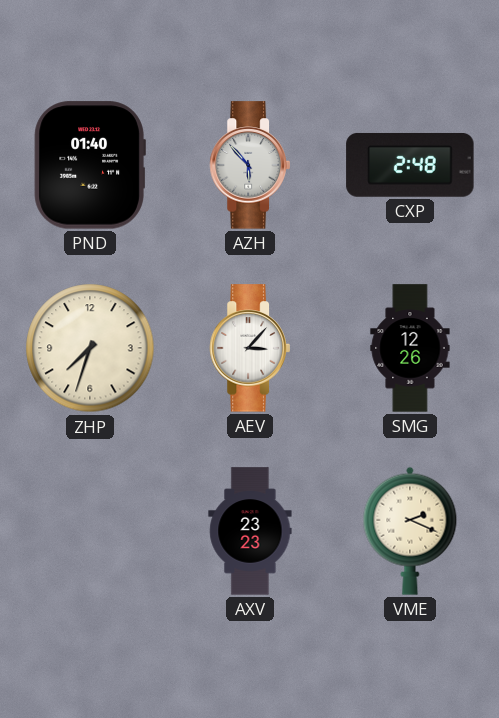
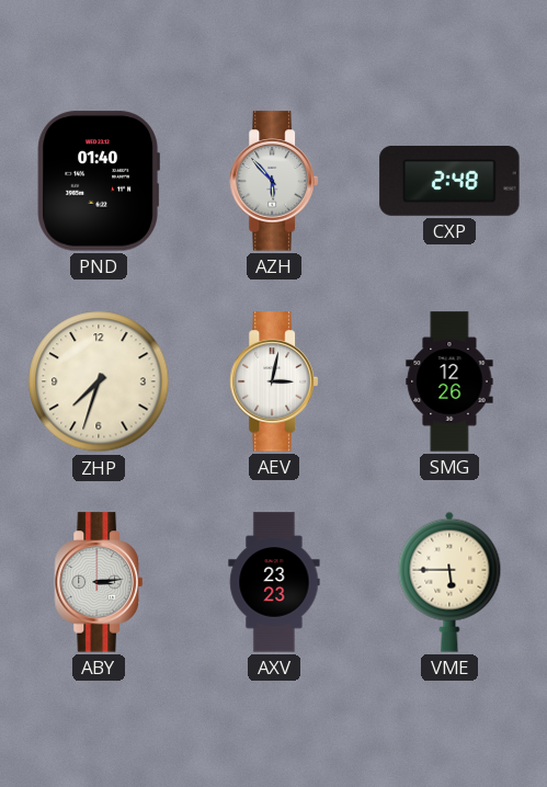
AEV: 3:07 -> 3:02
ABY: none -> 3:14
VME: 2:19 -> 5:45
